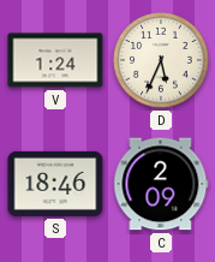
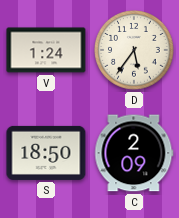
D: 5:34 -> 5:36
S: 18:46 -> 18:50
